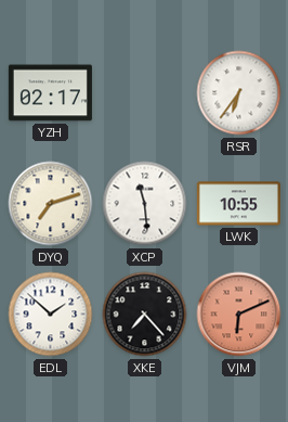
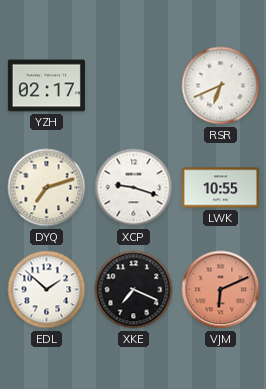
RSR: 6:36 -> 6:41
XCP: 11:29 -> 9:18
XKE: 7:23 -> 7:19
